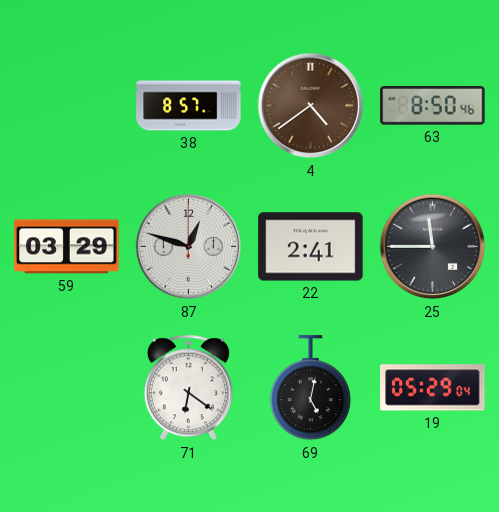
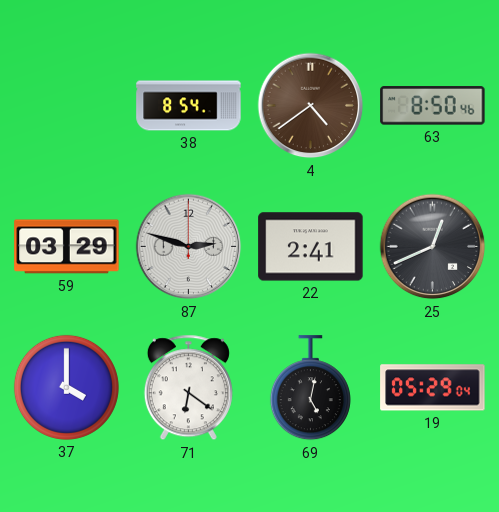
38: 8:57 -> 8:54
87: 12:48 -> 2:48
25: 11:45 -> 12:41
37: none -> 4:00
